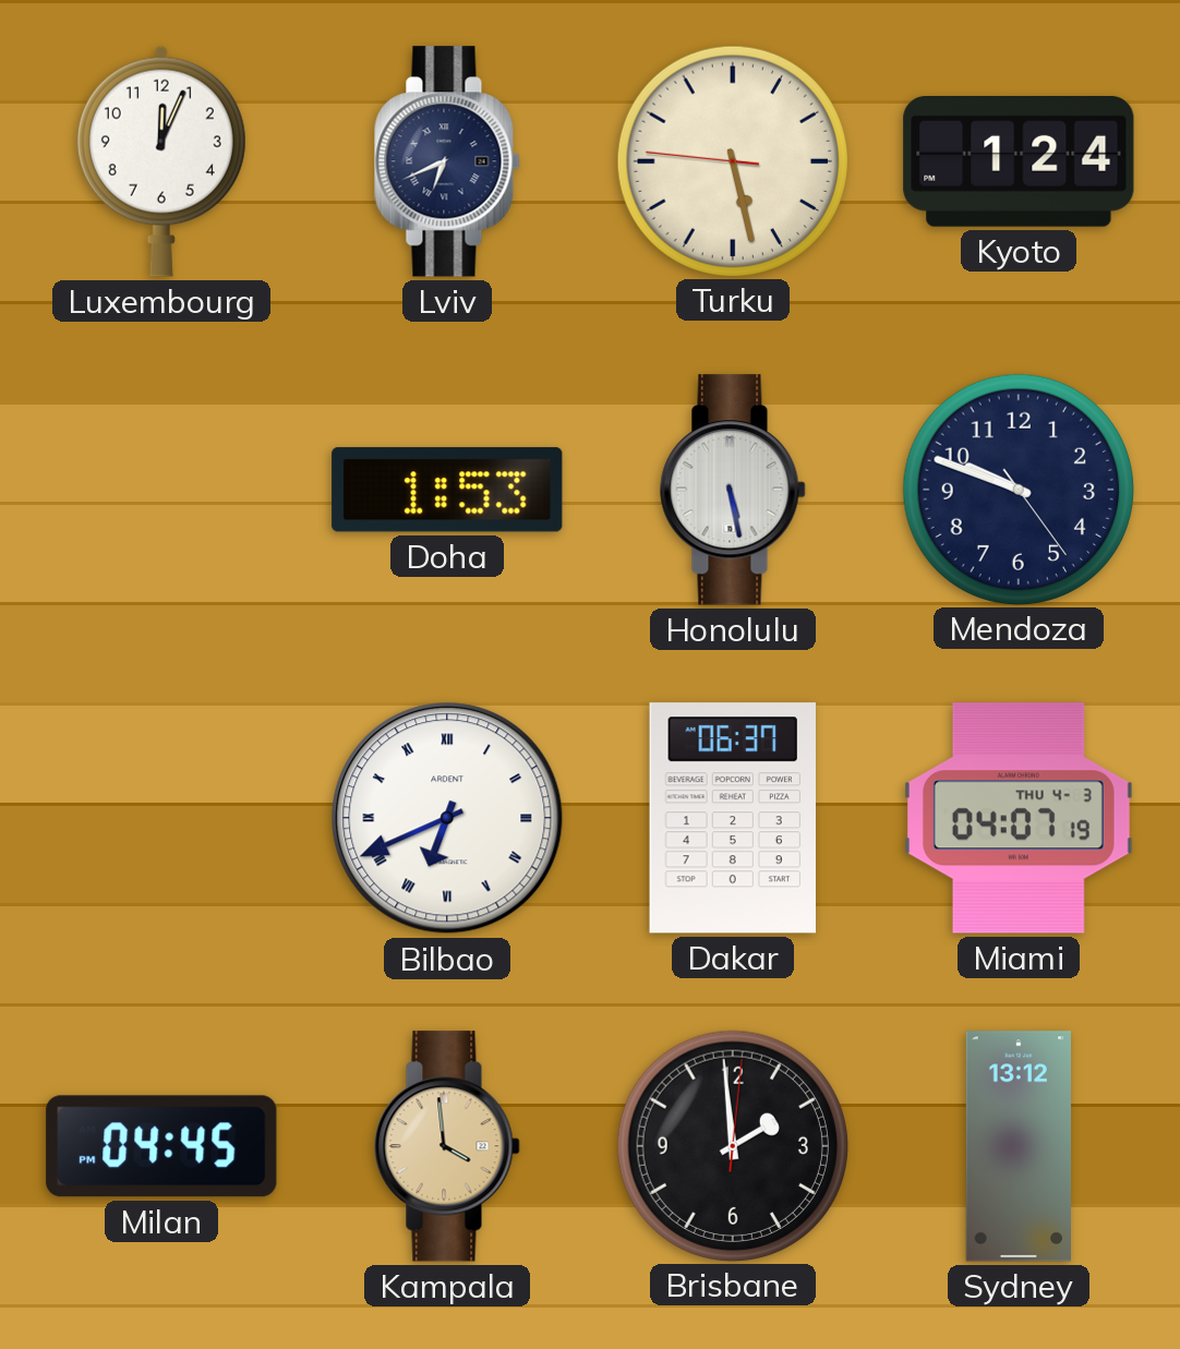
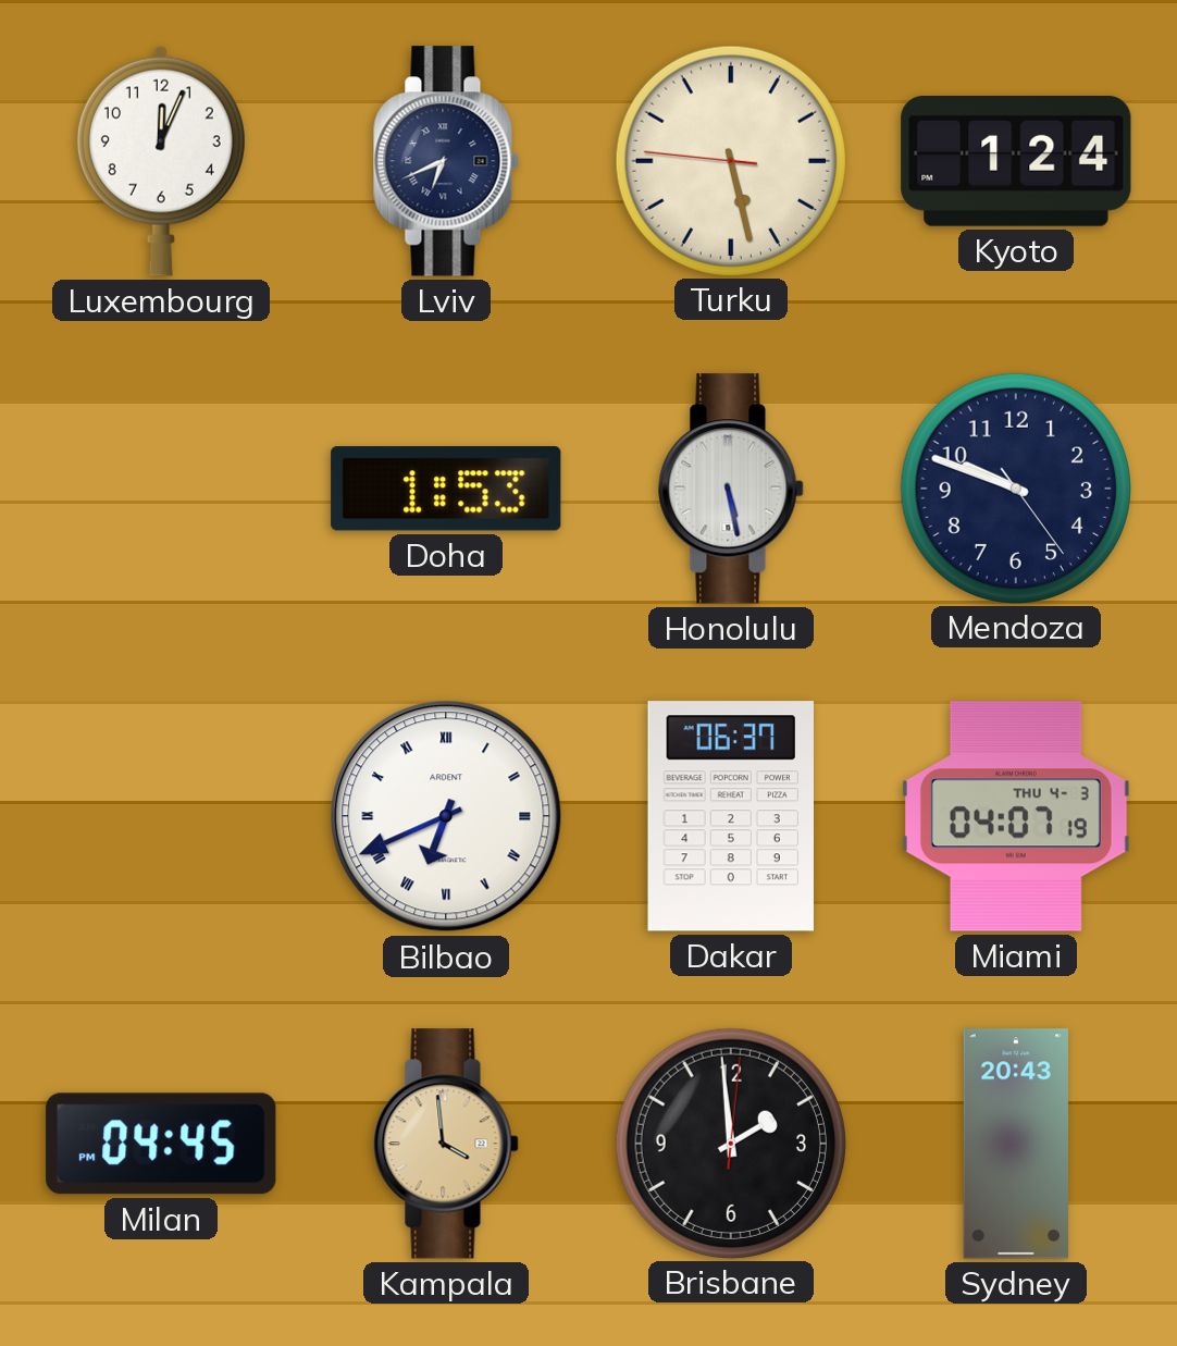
Sydney: 13:12 -> 20:43
